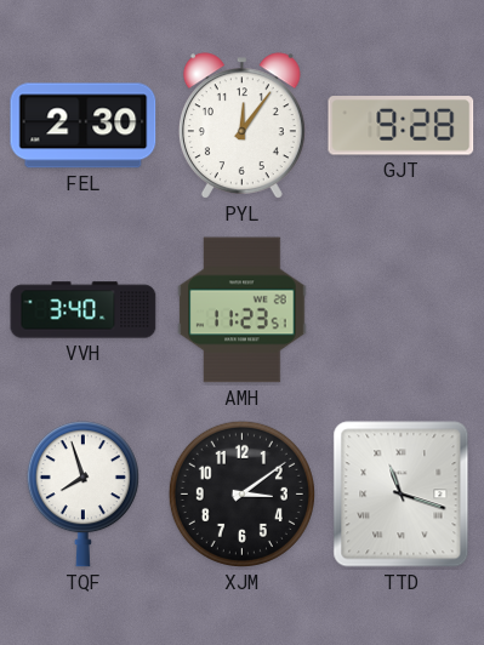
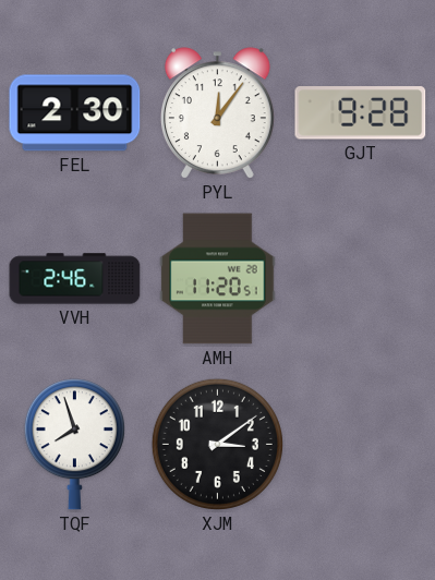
VVH: 3:40 -> 2:46
AMH: 11:23 -> 11:20
TTD: 11:18 -> none
